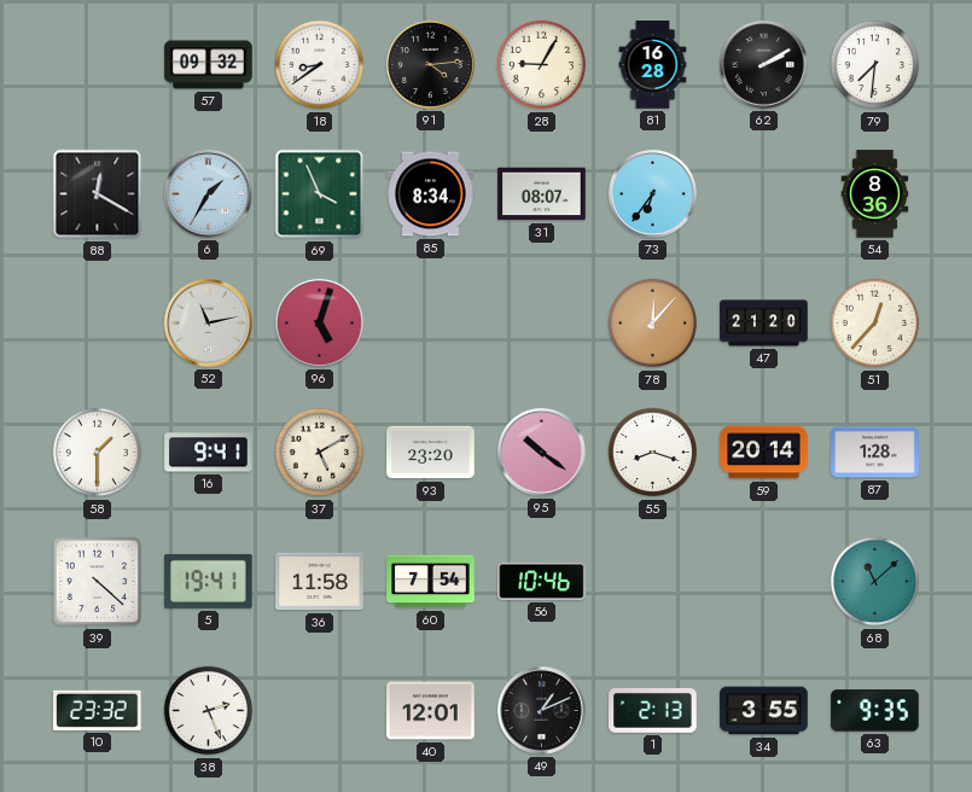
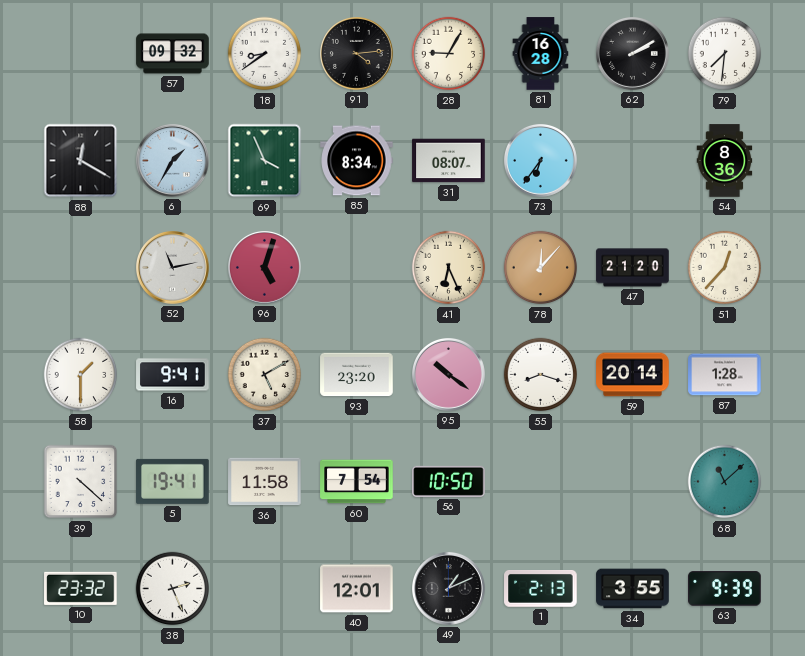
41: none -> 6:26
56: 10:46 -> 10:50
63: 9:35 -> 9:39
